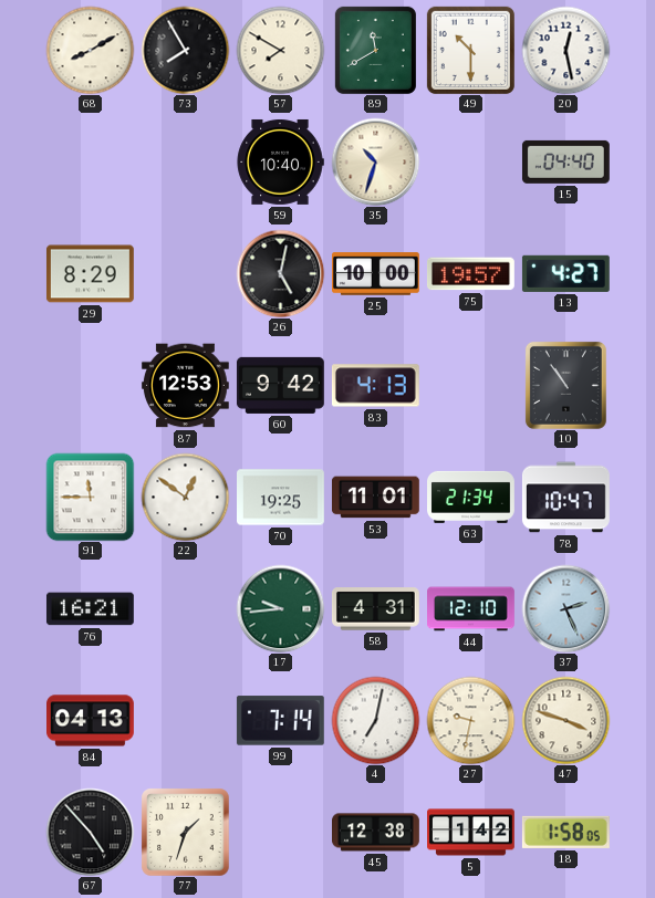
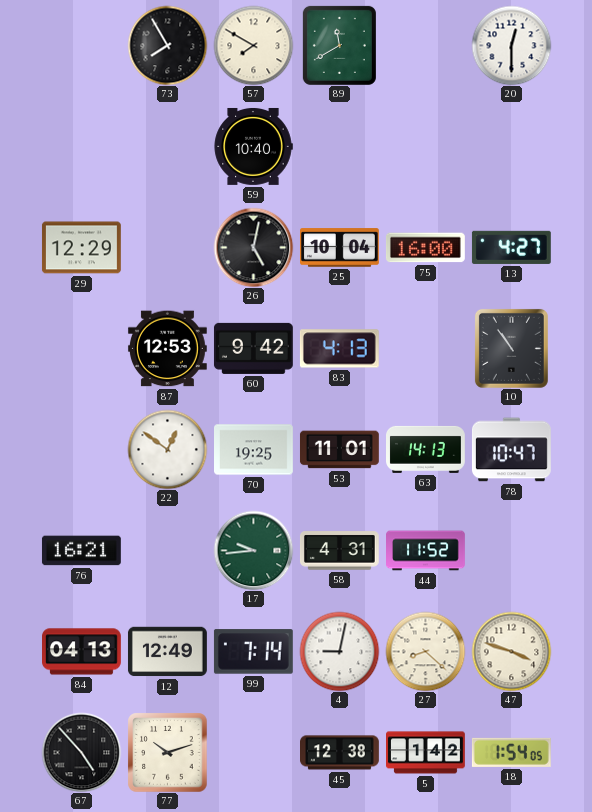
68: 8:10 -> none
49: 10:30 -> none
20: 12:28 -> 12:30
35: 10:33 -> none
15: 04:40 -> none
29: 8:29 -> 12:29
25: 10:00 -> 10:04
75: 19:57 -> 16:00
91: 11:45 -> none
63: 21:34 -> 14:13
44: 12:10 -> 11:52
37: 2:26 -> none
12: none -> 12:49
4: 7:02 -> 9:02
27: 9:32 -> 8:22
77: 1:33 -> 10:12
18: 1:58 -> 1:54
